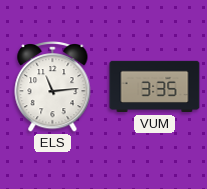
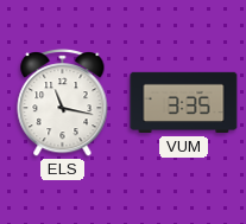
ELS: 11:14 -> 11:17
